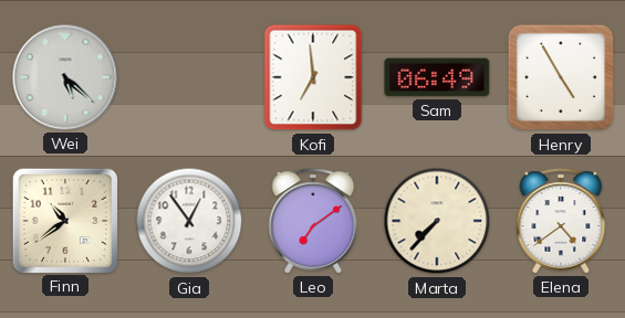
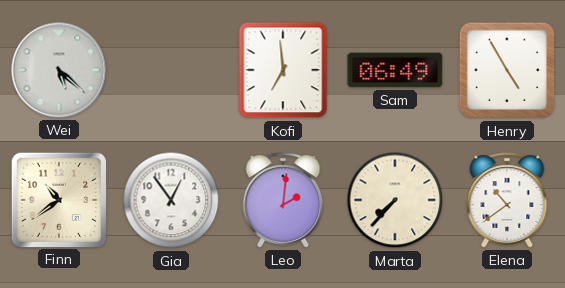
Leo: 7:09 -> 2:01
Elena: 4:39 -> 10:39
